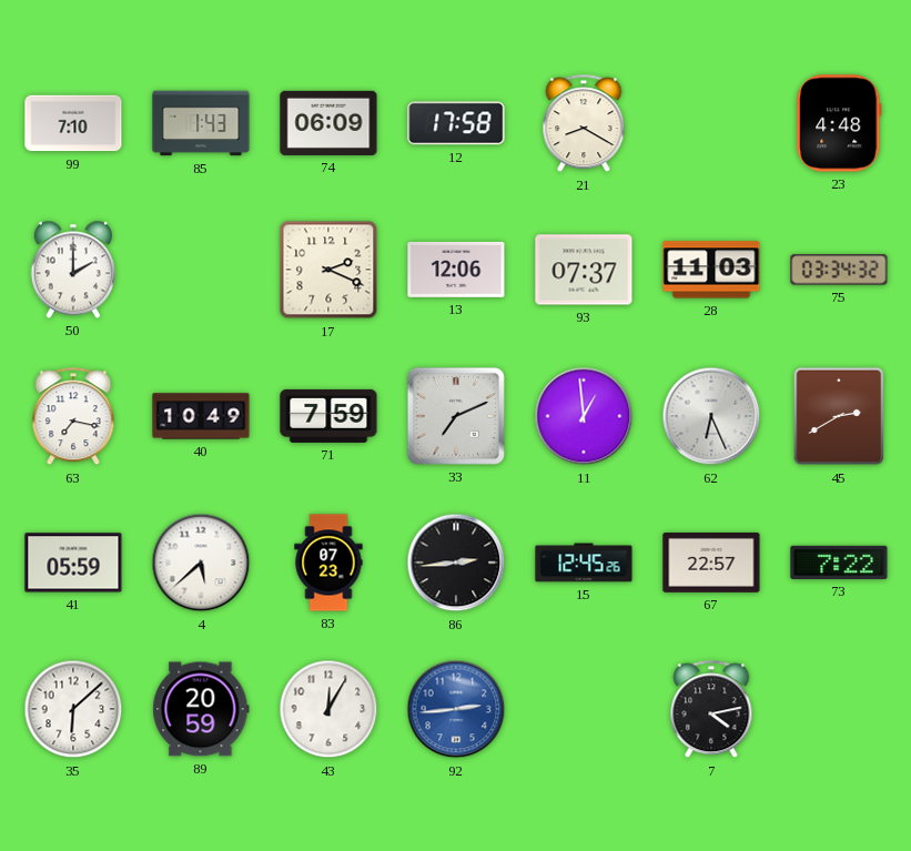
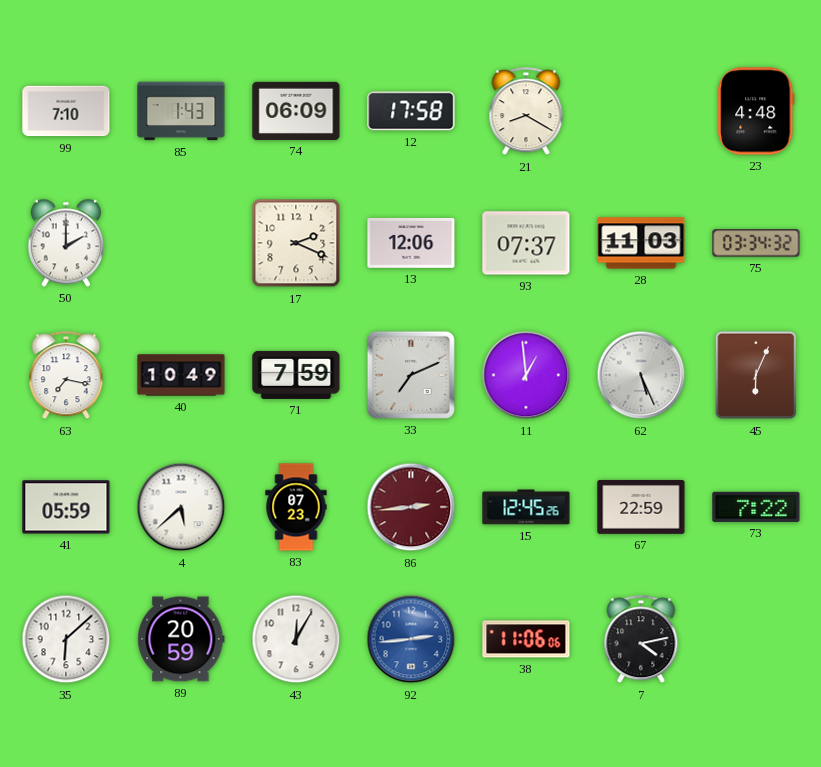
62: 6:26 -> 5:26
45: 2:40 -> 6:04
86 dial: black -> burgundy
67: 22:57 -> 22:59
38: none -> 11:06
